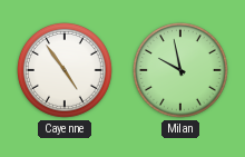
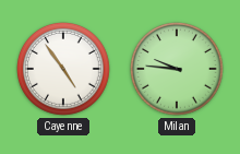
Milan: 9:58 -> 9:46
